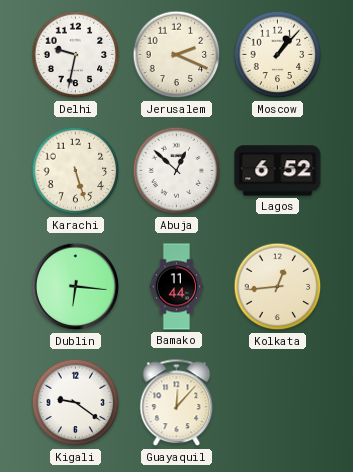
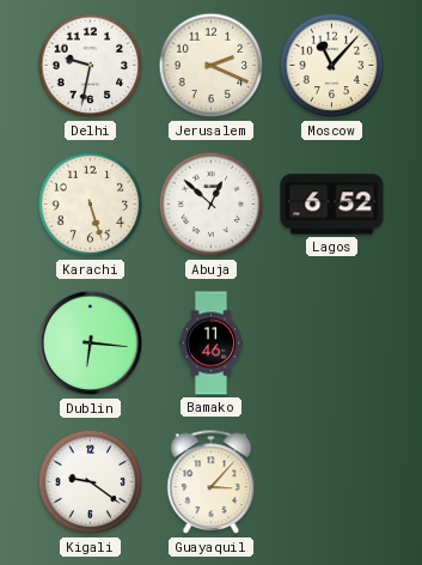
Moscow: 1:07 -> 11:07
Bamako: 11:44 -> 11:46
Kolkata: 12:44 -> none
Guayaquil: 12:07 -> 3:07
